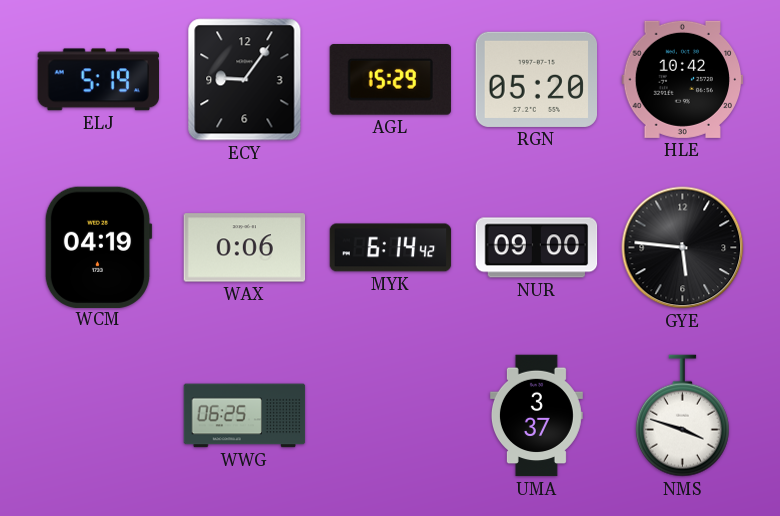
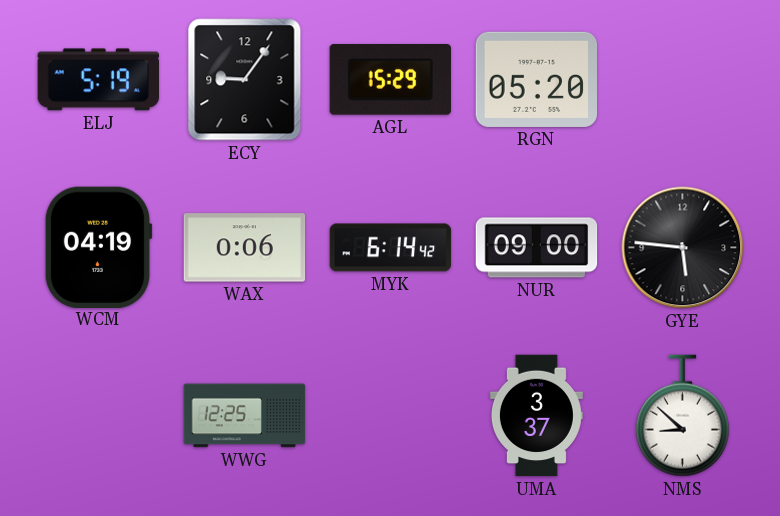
HLE: 10:42 -> none
WWG: 06:25 -> 12:25
NMS: 3:48 -> 8:52
